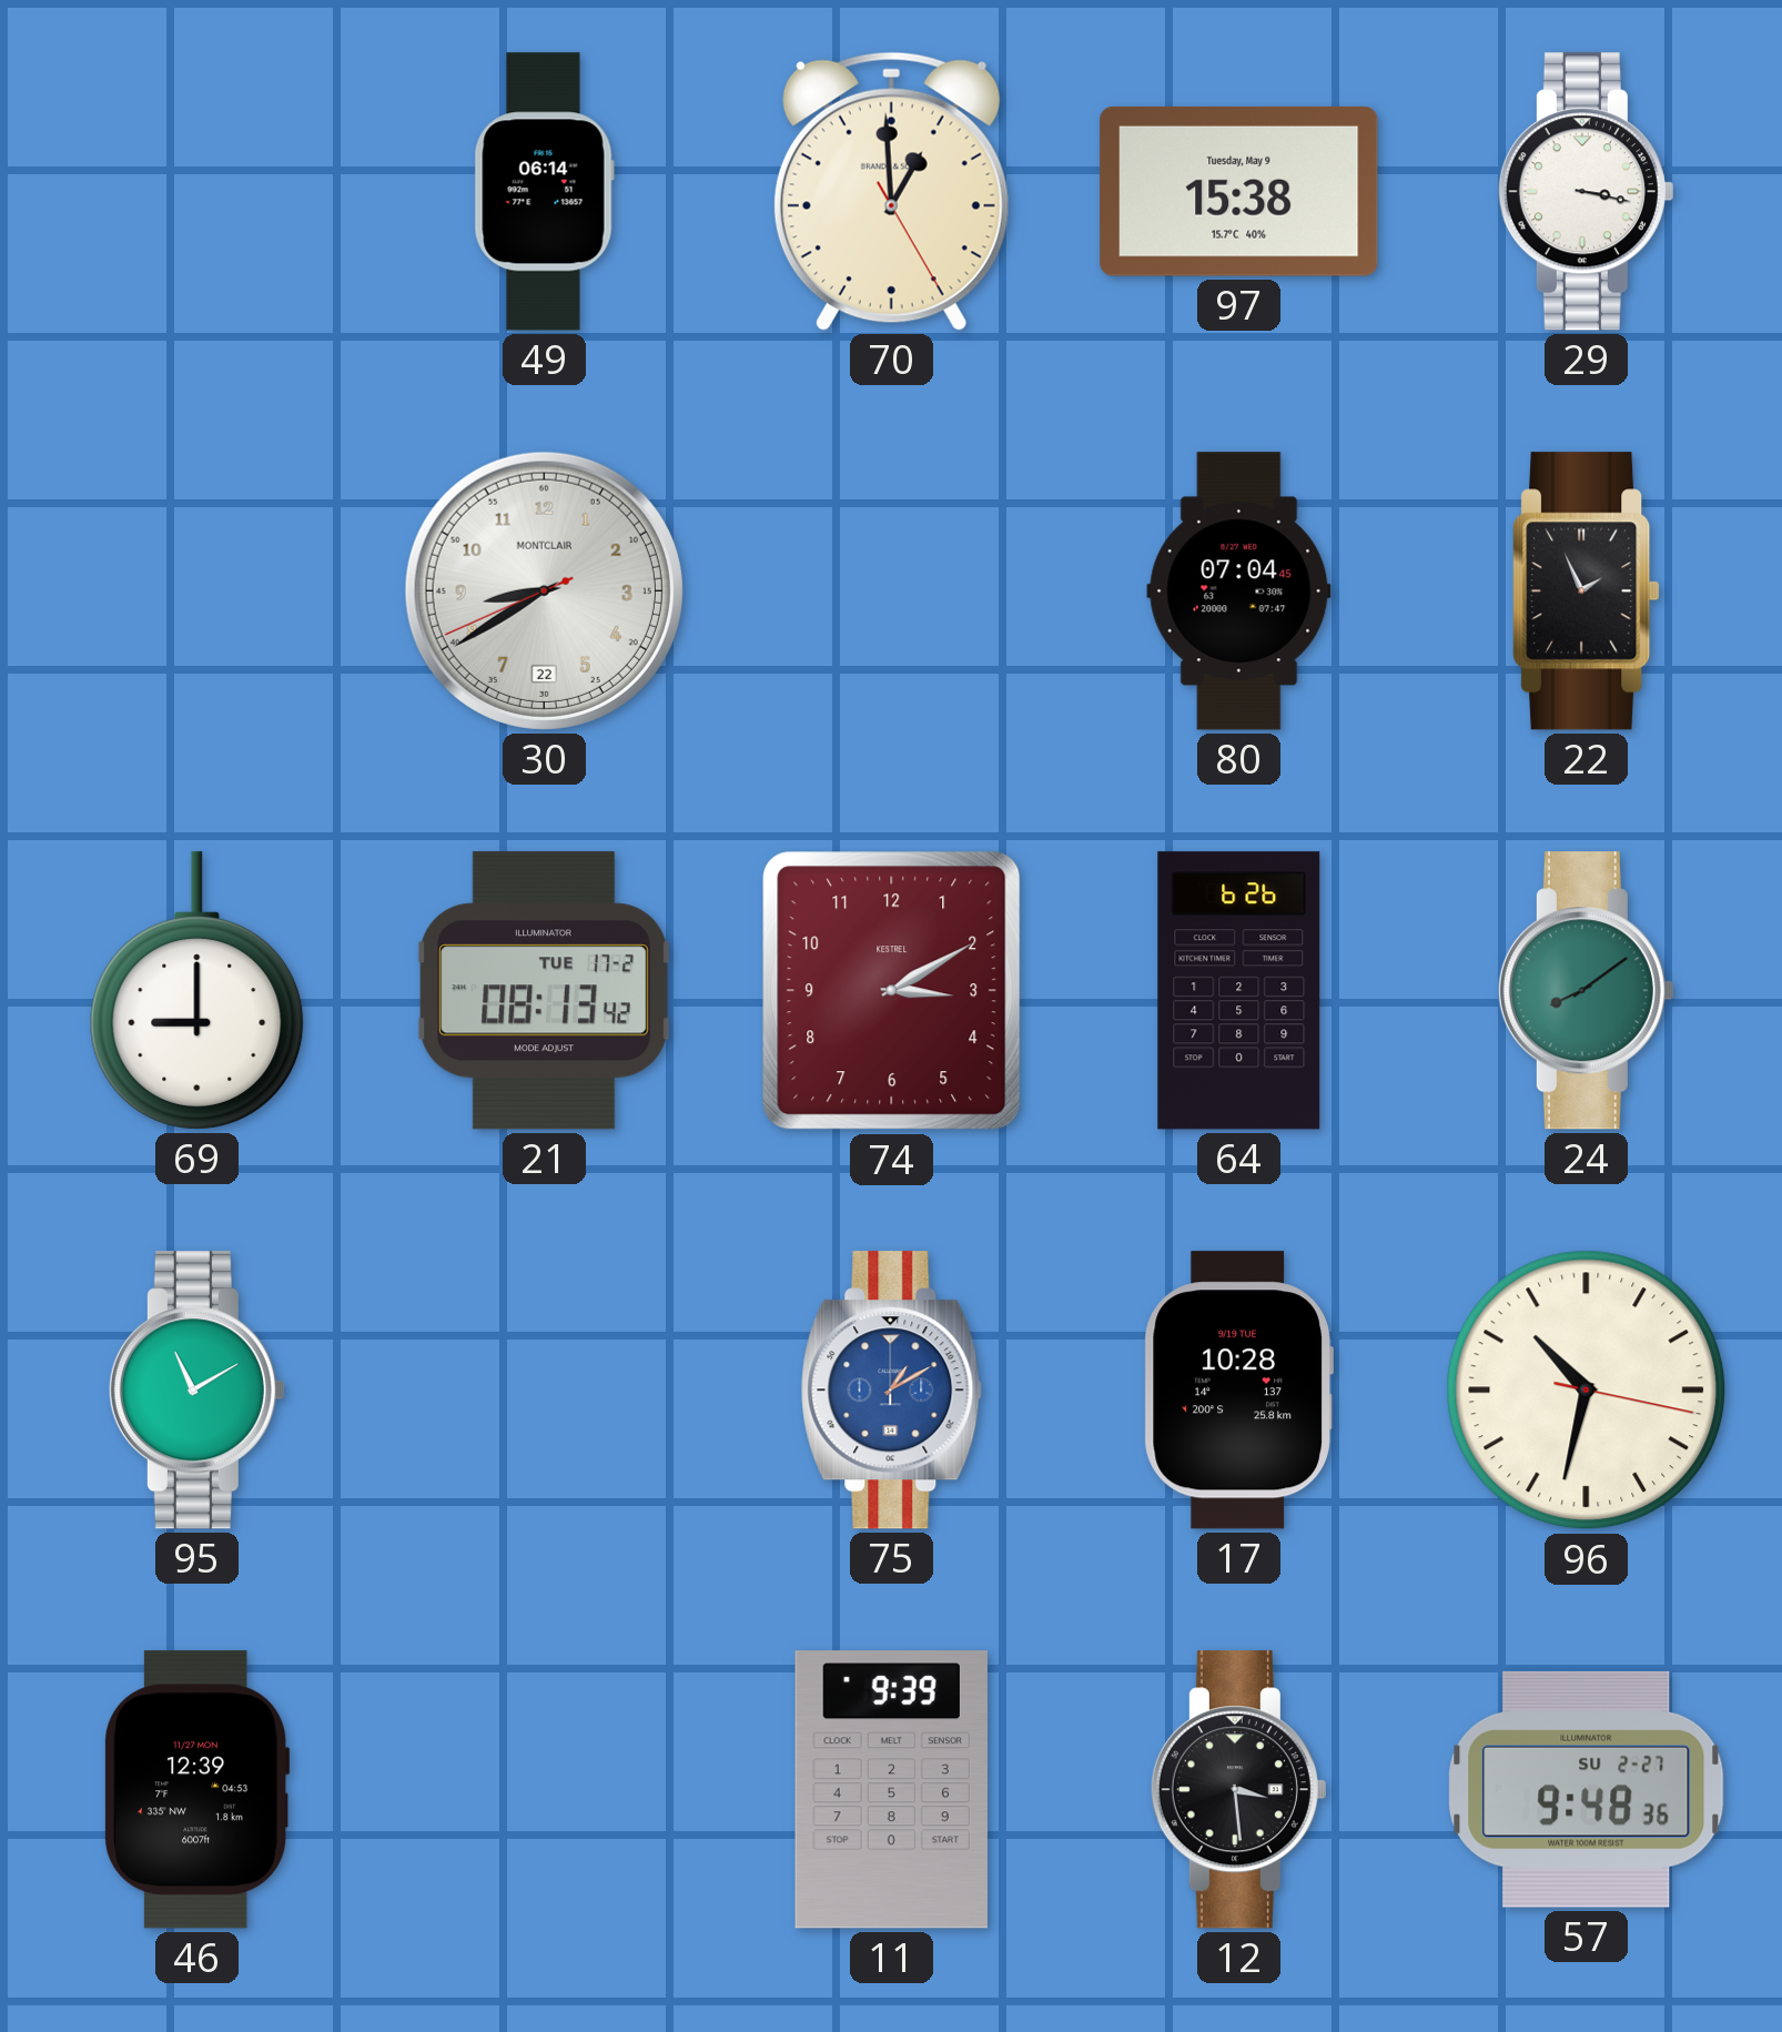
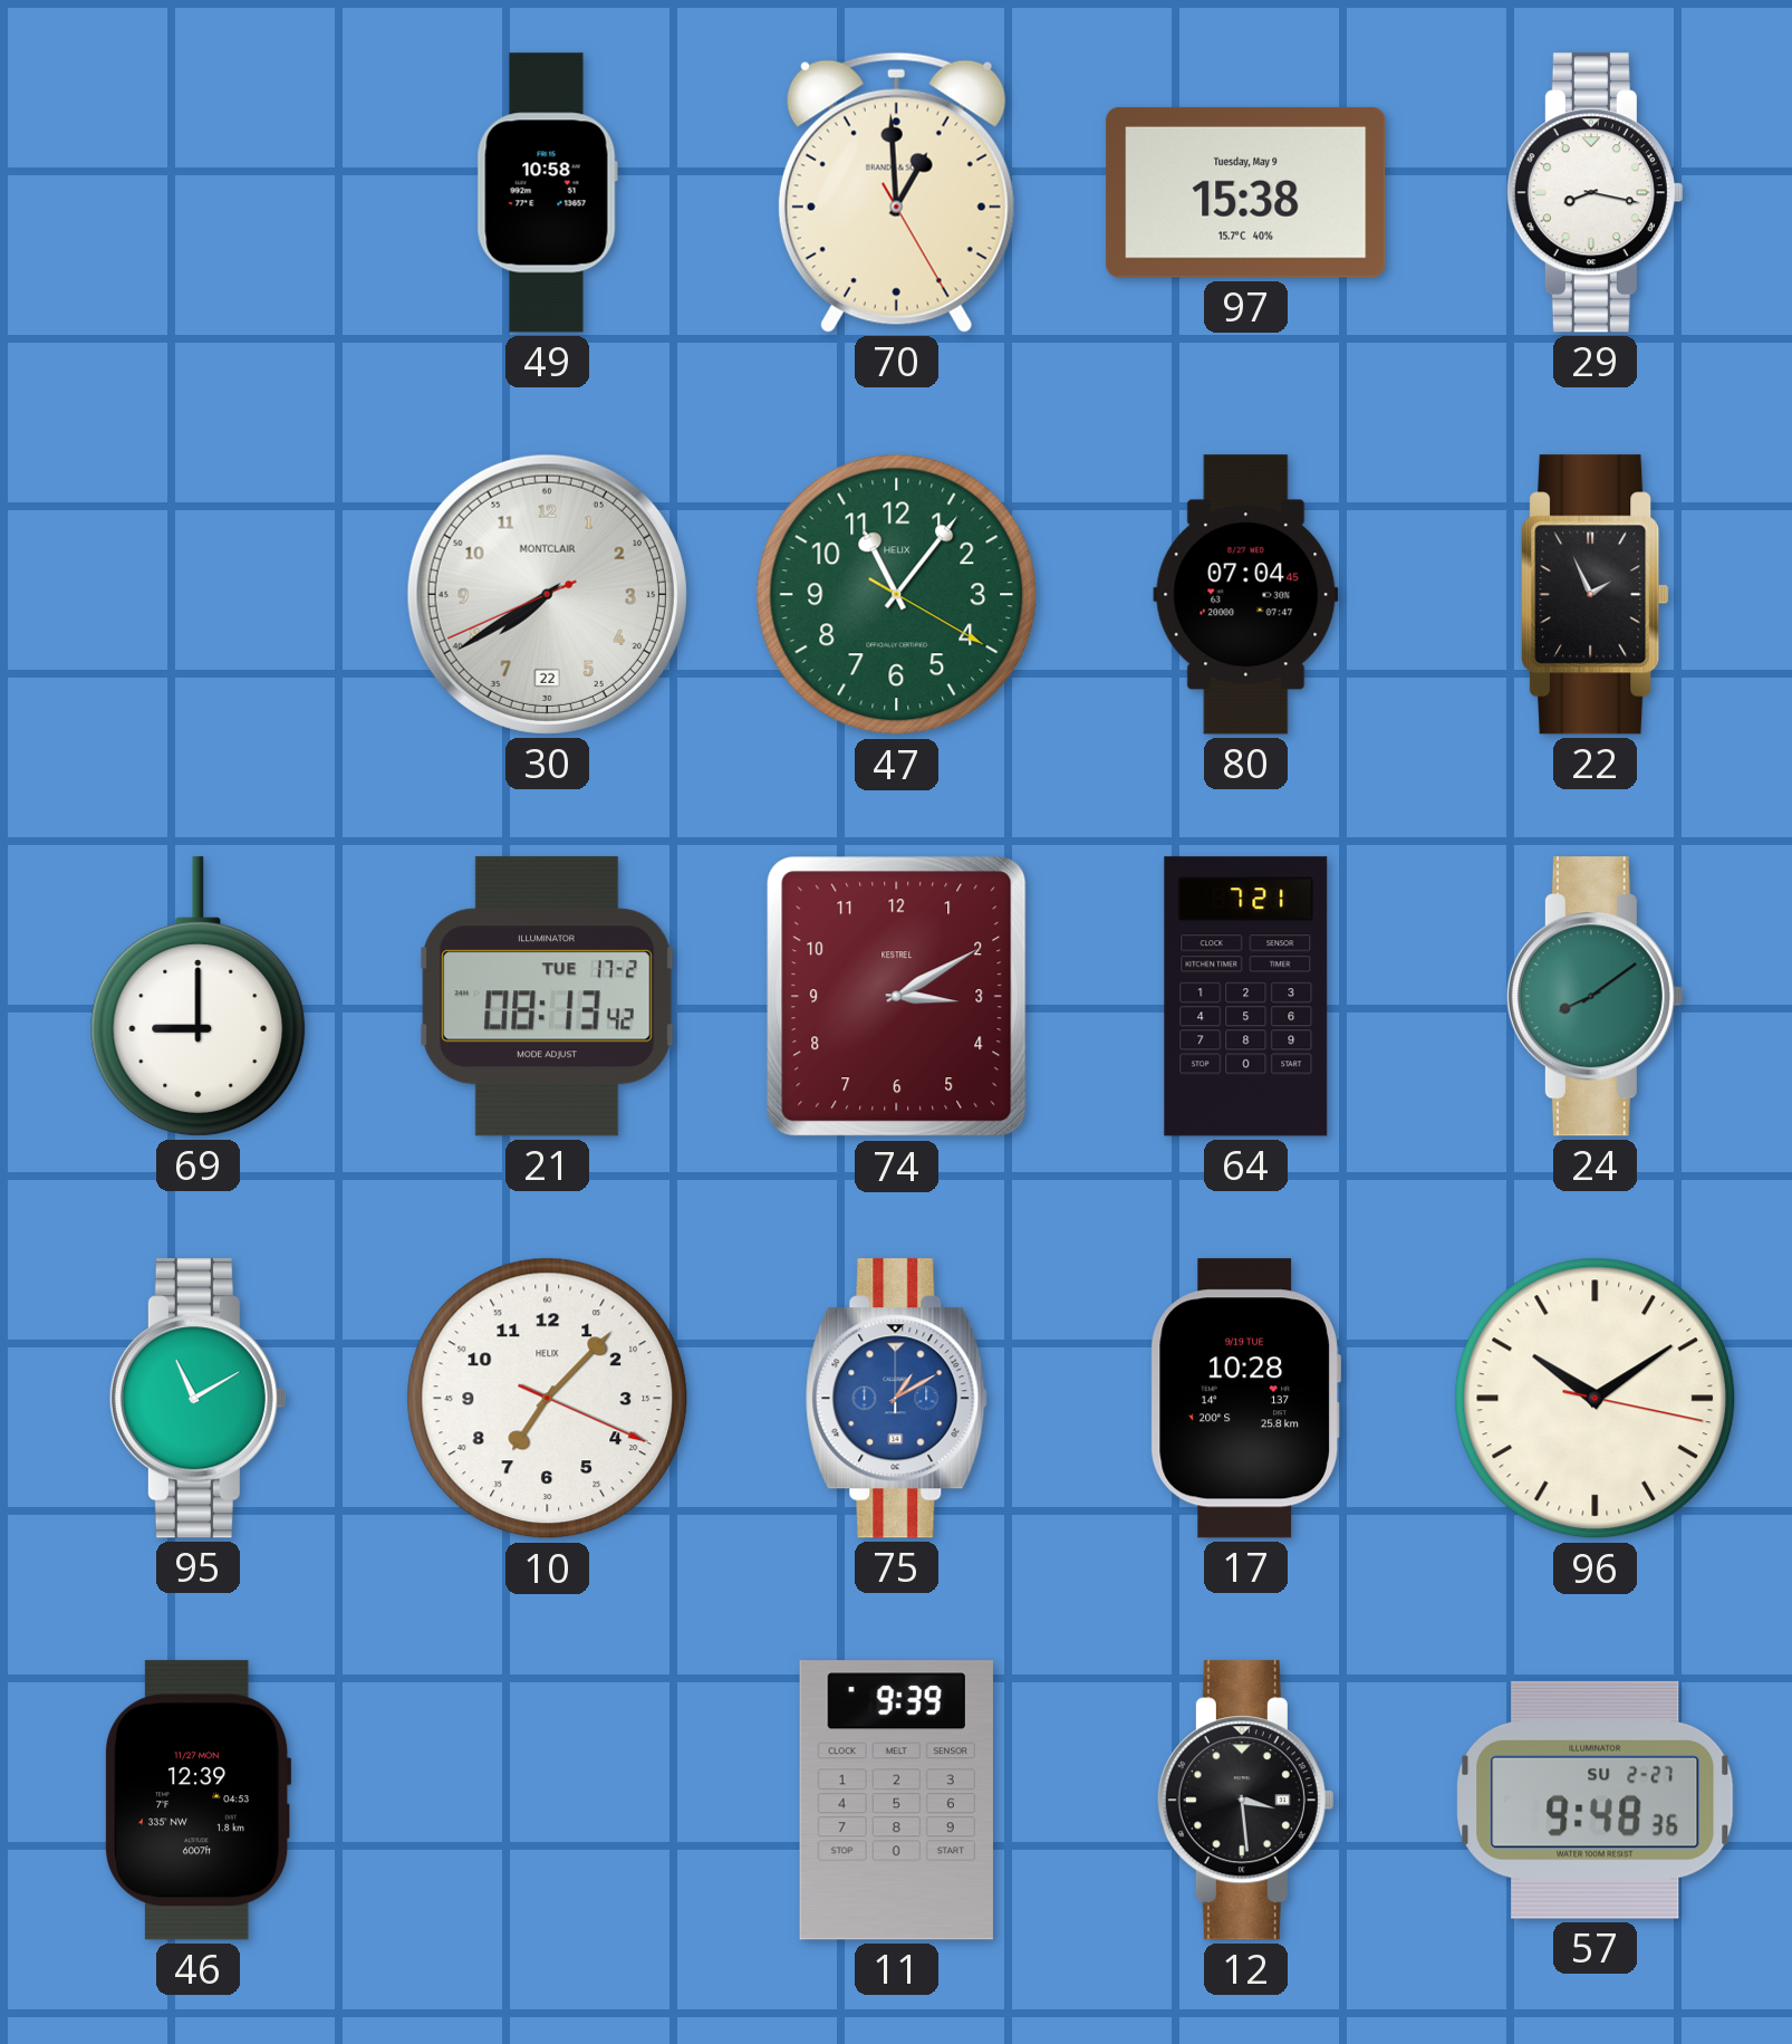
49: 06:14 -> 10:58
29: 3:17 -> 8:17
30: 8:39 -> 7:39
47: none -> 11:06
64: 6:26 -> 7:21
10: none -> 7:07
96: 10:32 -> 10:09
